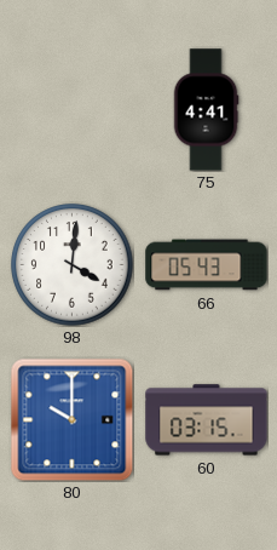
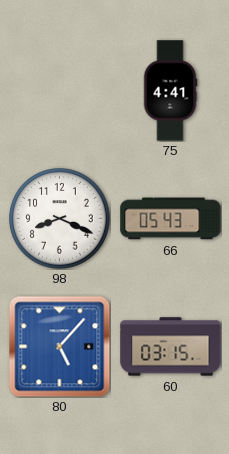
98: 4:01 -> 8:19
80: 10:00 -> 5:07
